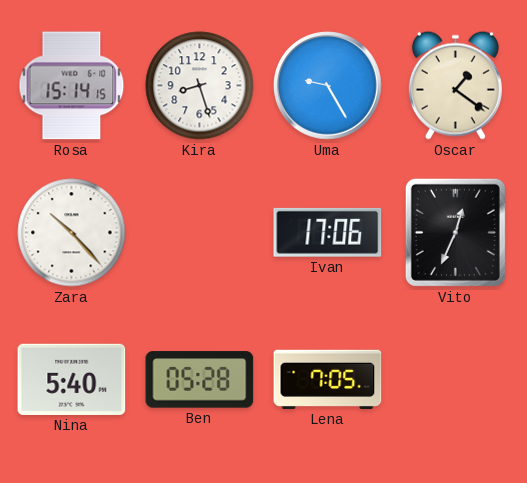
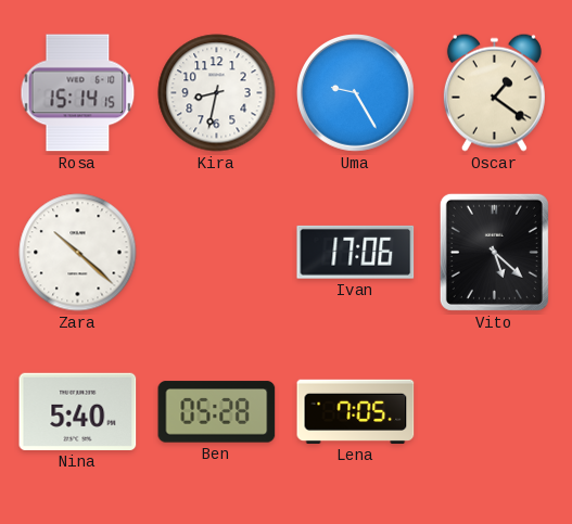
Kira: 8:27 -> 8:32
Zara: 10:23 -> 10:22
Vito: 12:34 -> 5:22
